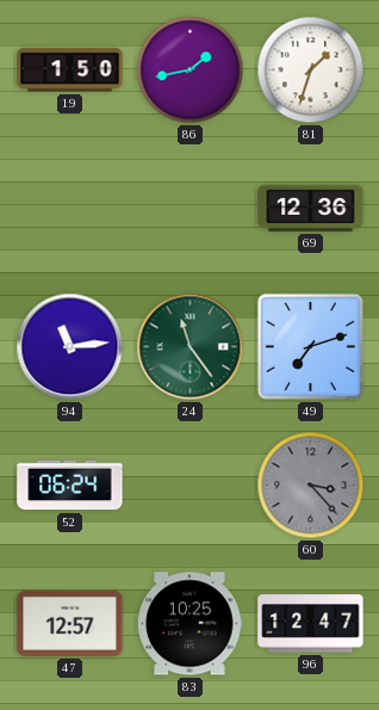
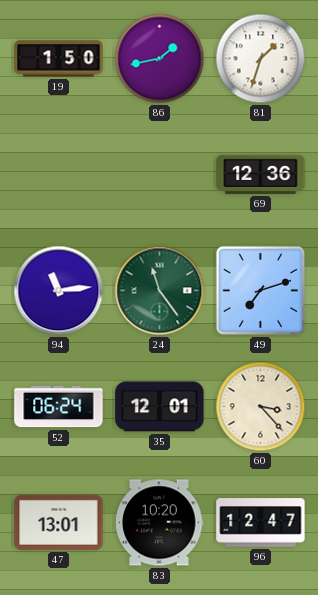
35: none -> 12:01
60 dial: grey -> cream
47: 12:57 -> 13:01
83: 10:25 -> 10:20
